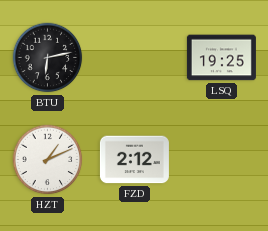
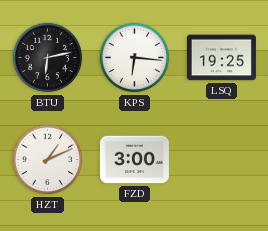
KPS: none -> 6:16
FZD: 2:12 -> 3:00
